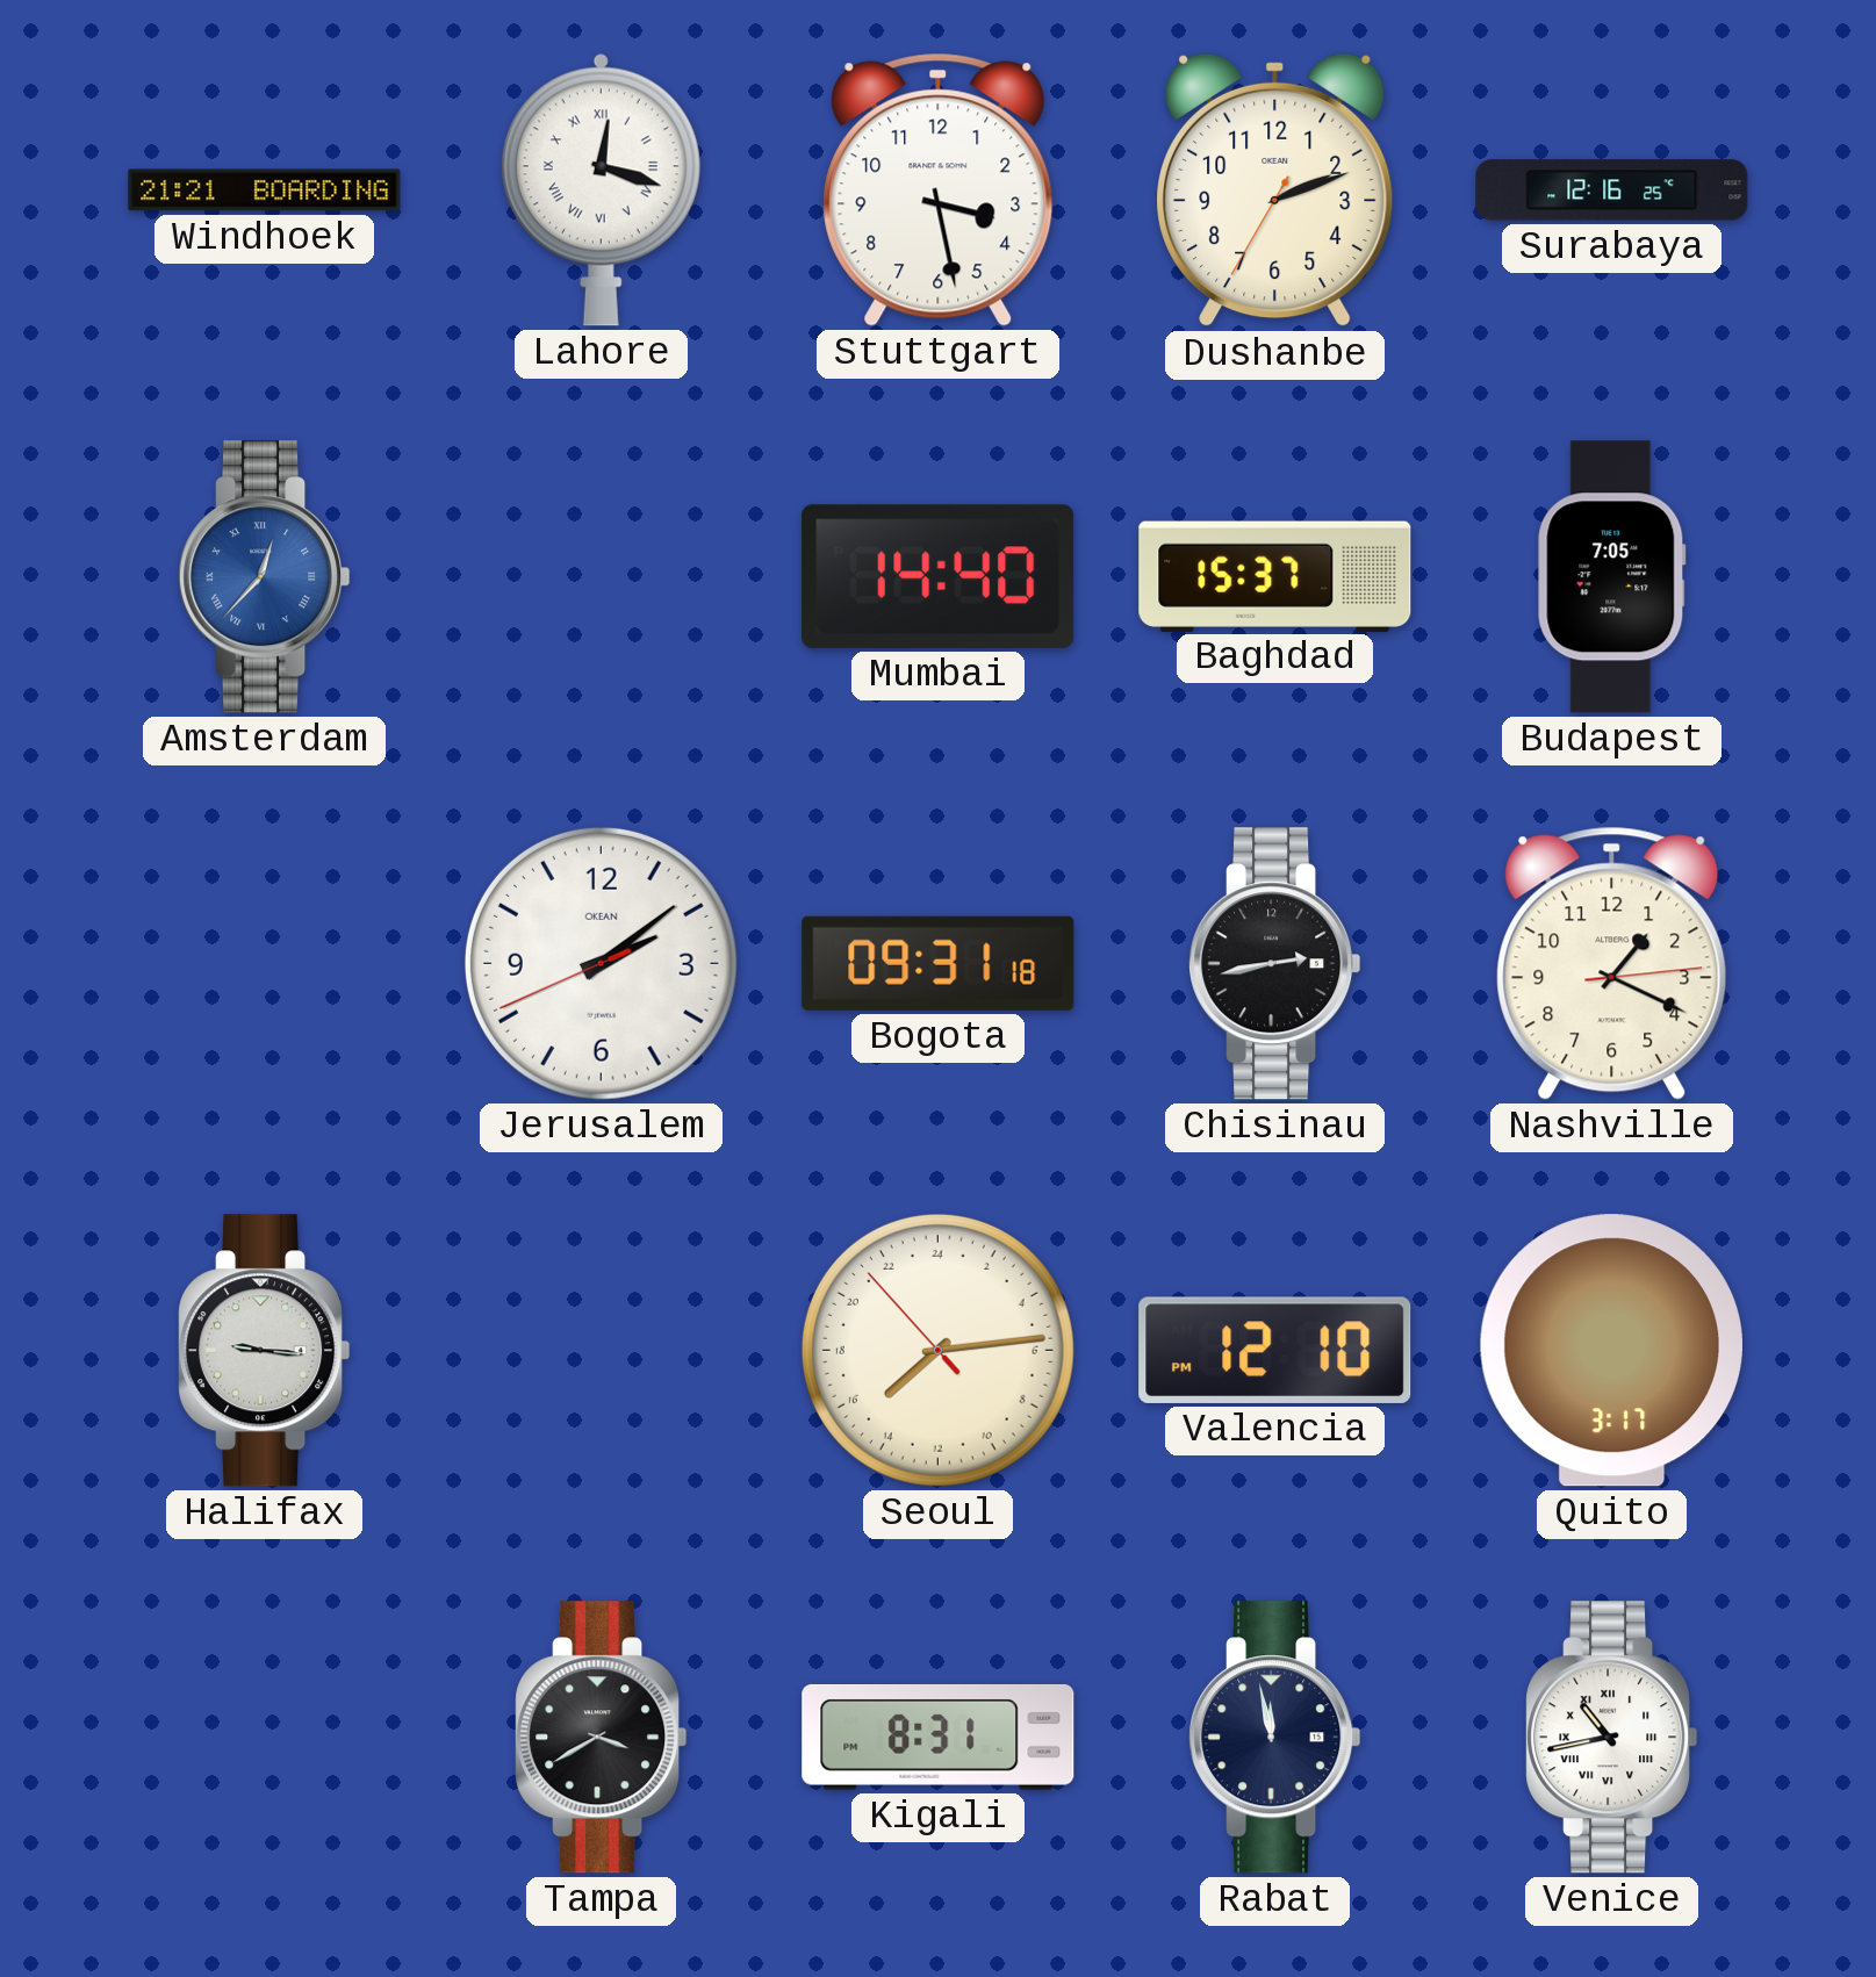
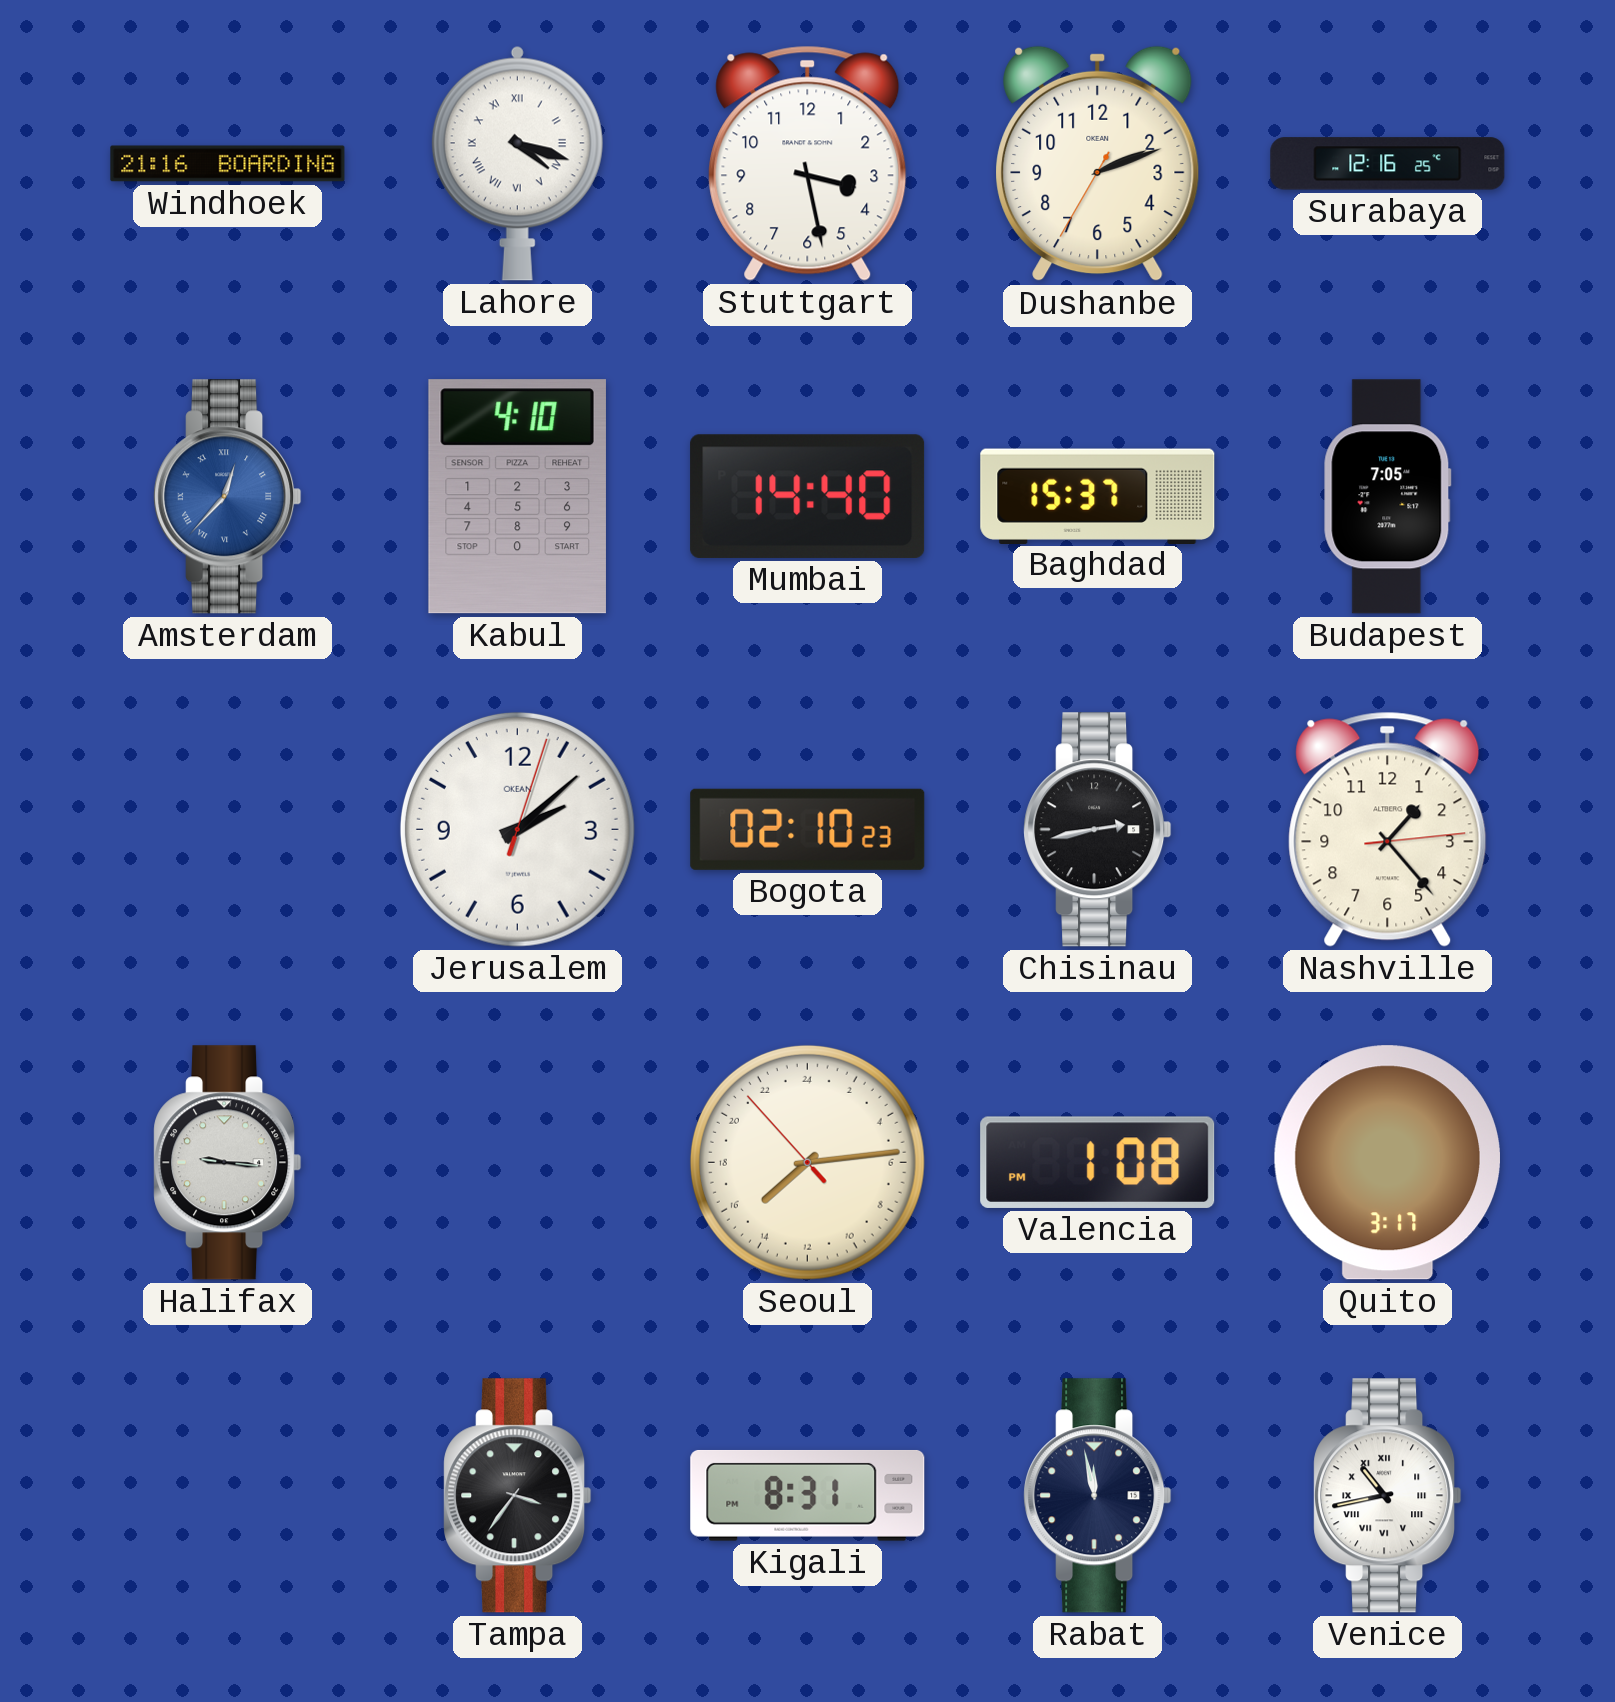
Windhoek: 21:21 -> 21:16
Lahore: 12:18 -> 4:18
Kabul: none -> 4:10
Jerusalem: 2:08:41 -> 2:08:03
Bogota: 09:31 -> 02:10
Nashville: 1:19 -> 1:23
Valencia: 12:10 -> 1:08
Tampa: 3:40 -> 3:36
